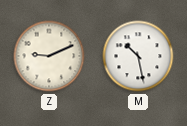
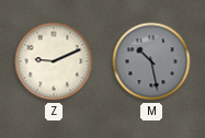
M dial: white -> grey
